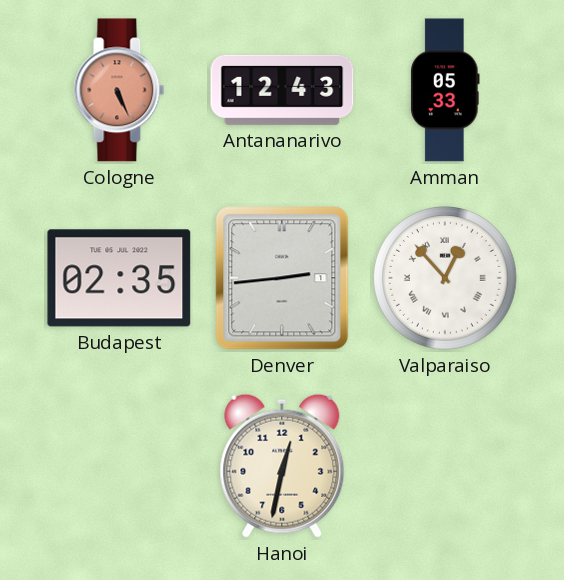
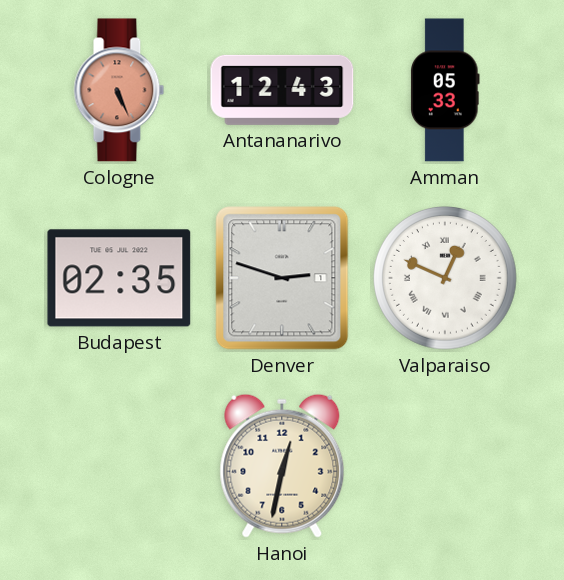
Denver: 2:44 -> 2:48
Valparaiso: 12:53 -> 12:49
